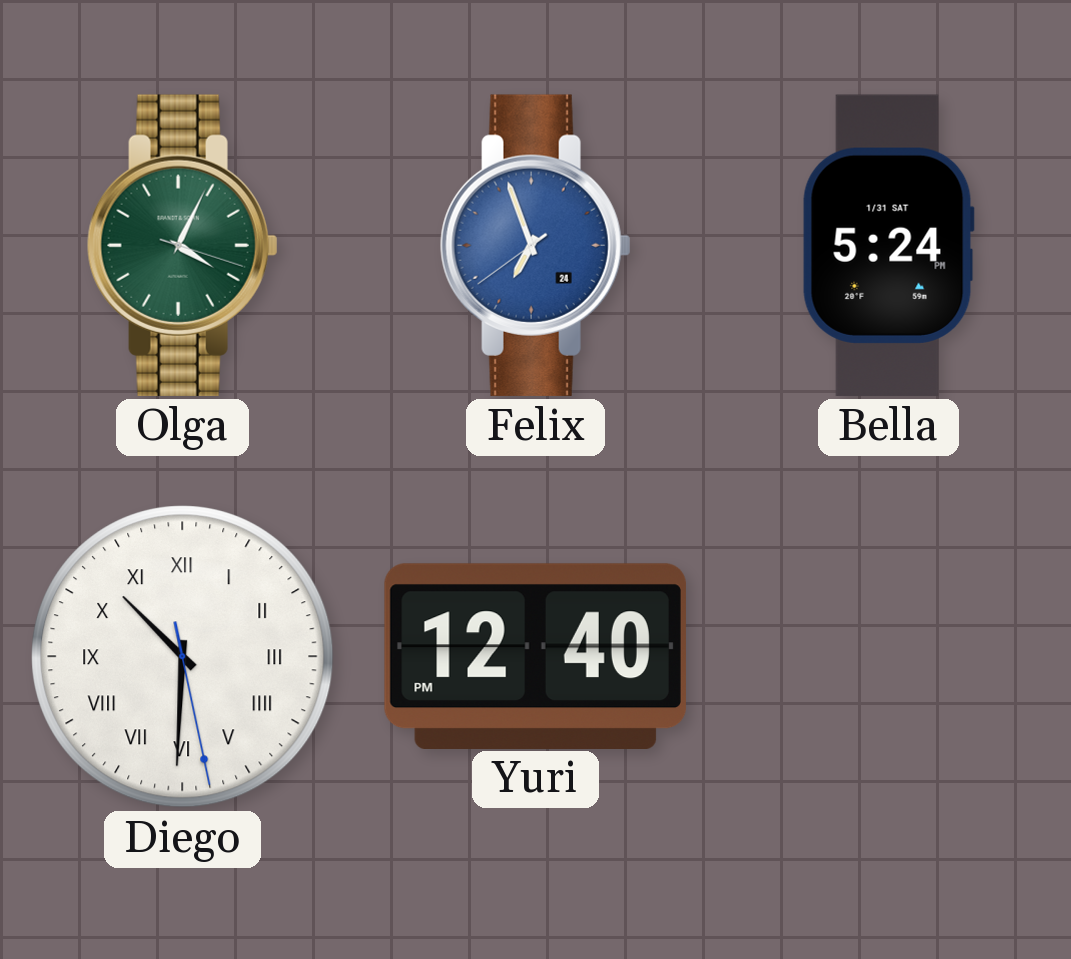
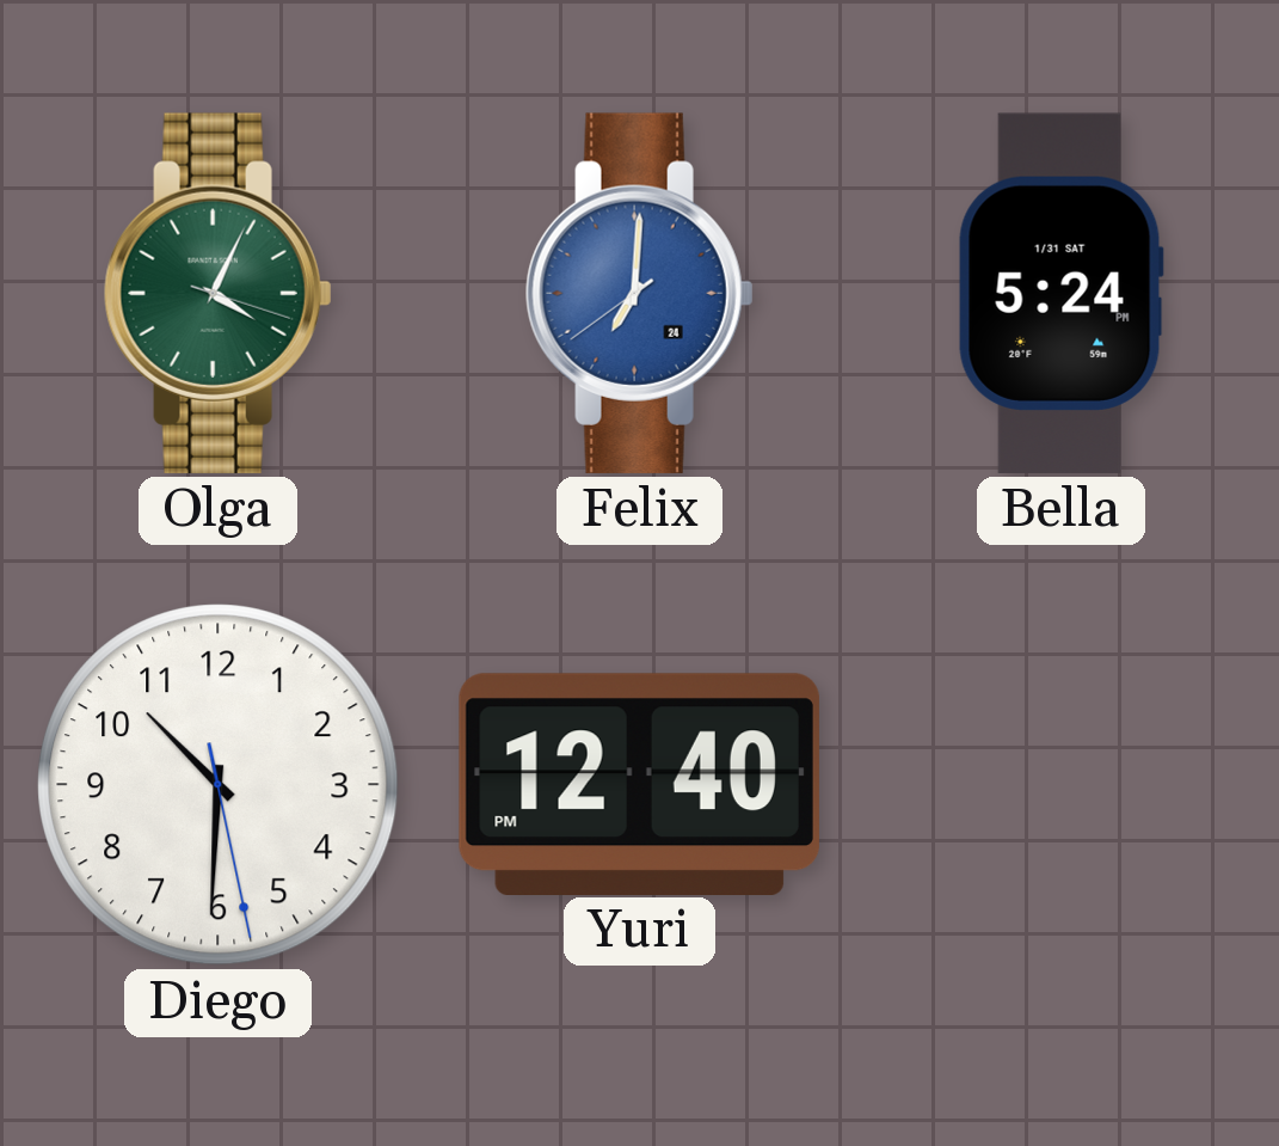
Felix: 6:56 -> 7:00
Diego numerals: Roman -> Arabic
